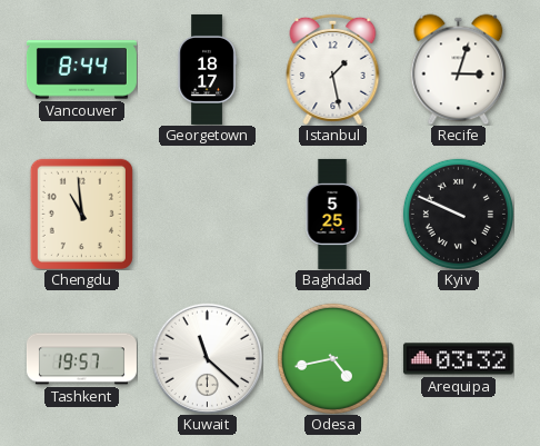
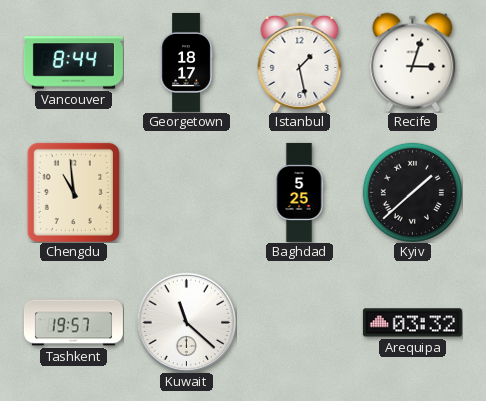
Kyiv: 9:49 -> 1:38
Odesa: 4:43 -> none
